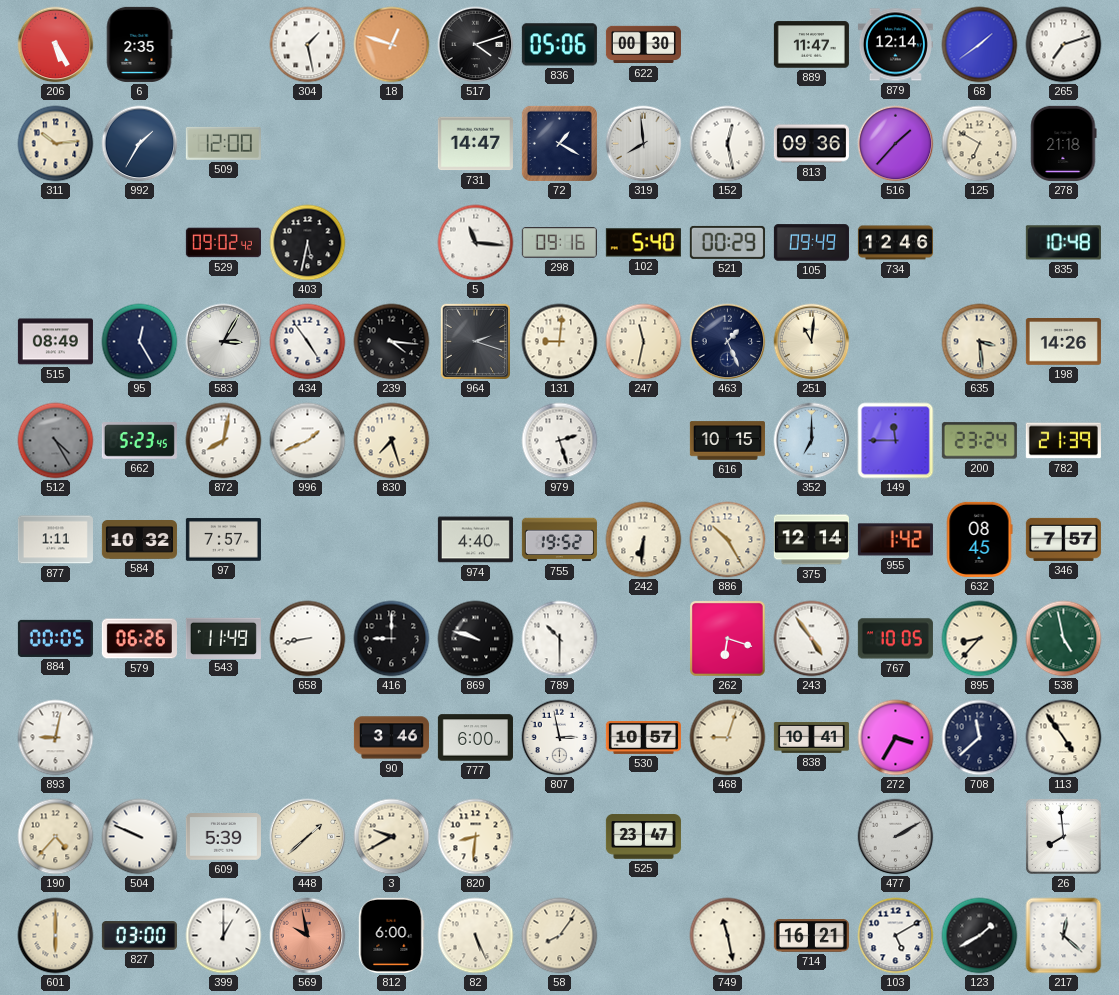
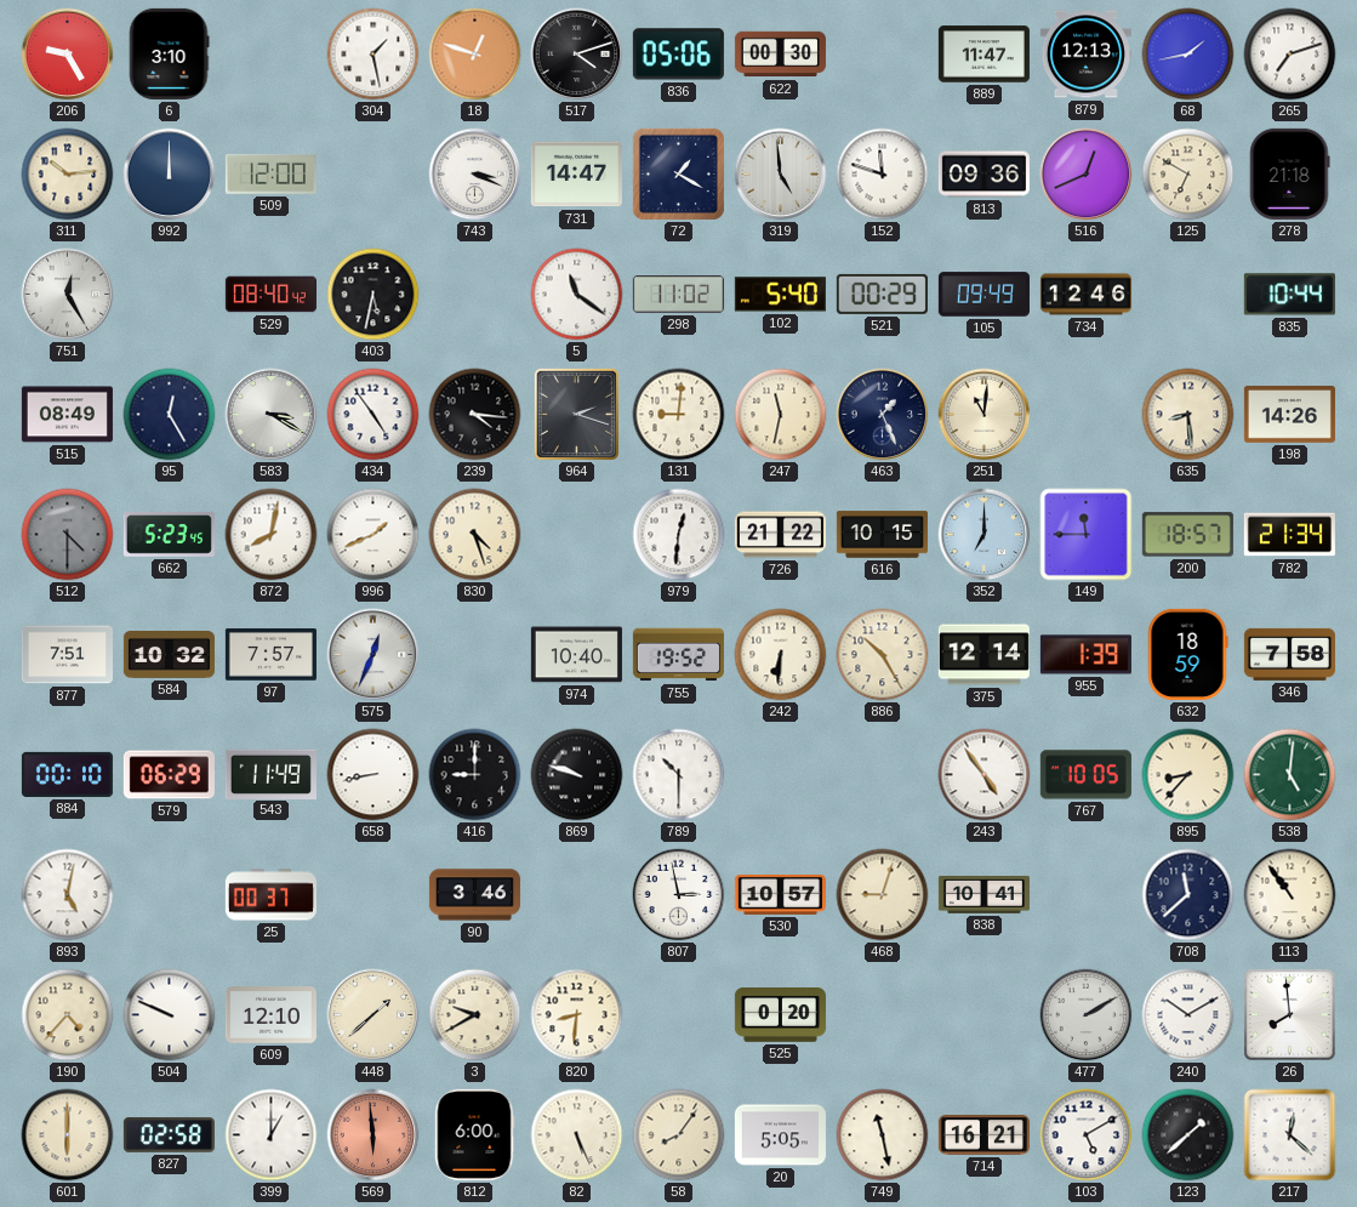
206: 5:25 -> 9:25
6: 2:35 -> 3:10
879: 12:14 -> 12:13
68: 1:39 -> 1:43
992: 1:35 -> 12:00
743: none -> 3:19
319: 7:59 -> 4:59
152: 12:28 -> 11:48
516: 1:37 -> 12:41
751: none -> 12:25
529: 09:02 -> 08:40
5: 11:16 -> 11:21
298: 09:16 -> 11:02
835: 10:48 -> 10:44
583: 3:05 -> 3:20
635: 3:29 -> 8:29
512: 4:25 -> 4:30
830: 7:27 -> 4:27
979: 2:27 -> 12:31
726: none -> 21:22
200: 23:24 -> 18:57
782: 21:39 -> 21:34
877: 1:11 -> 7:51
575: none -> 12:34
974: 4:40 -> 10:40
955: 1:42 -> 1:39
632: 08:45 -> 18:59
346: 7:57 -> 7:58
884: 00:05 -> 00:10
579: 06:26 -> 06:29
262: 6:18 -> none
538: 4:58 -> 5:01
893: 9:02 -> 5:02
25: none -> 00:37
777: 6:00 -> none
272: 3:35 -> none
113: 4:54 -> 10:54
609: 5:39 -> 12:10
525: 23:47 -> 0:20
240: none -> 10:10
827: 03:00 -> 02:58
569: 9:58 -> 5:59
20: none -> 5:05
123: 1:40 -> 1:38
